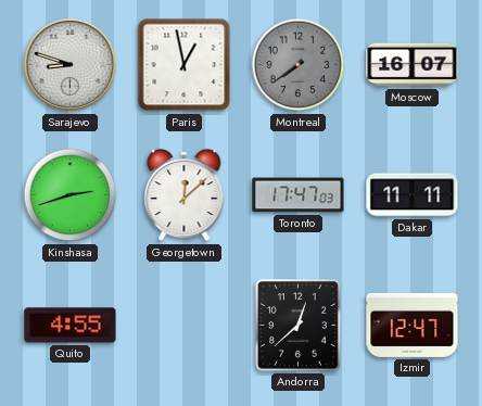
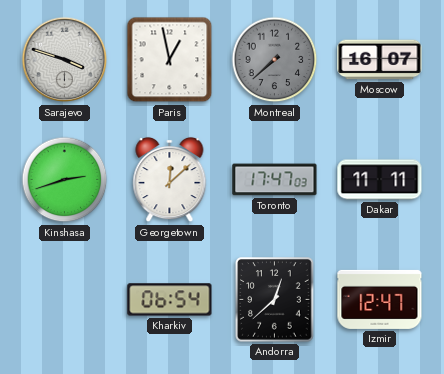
Sarajevo: 8:48 -> 3:48
Montreal: 7:39 -> 7:38
Quito: 4:55 -> none
Kharkiv: none -> 06:54
